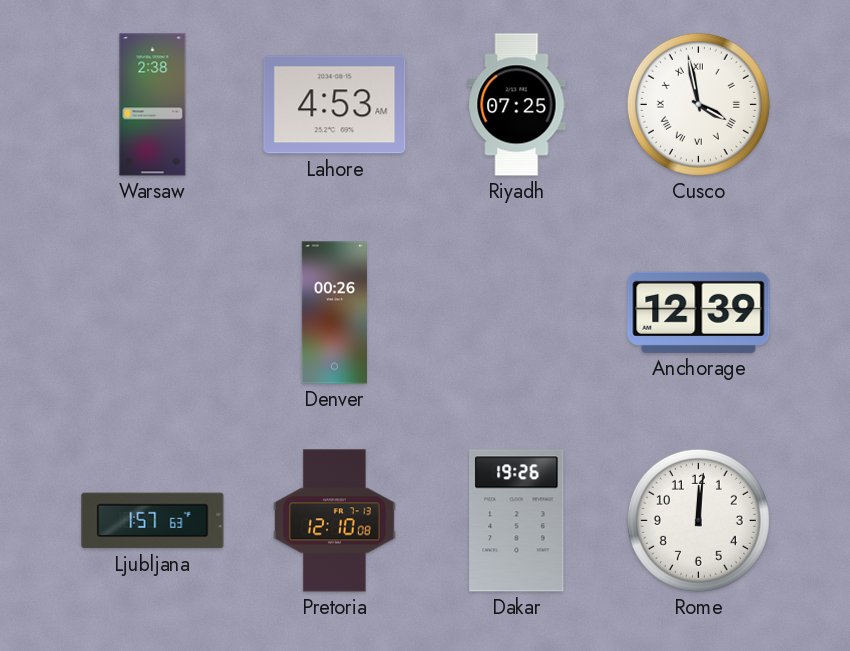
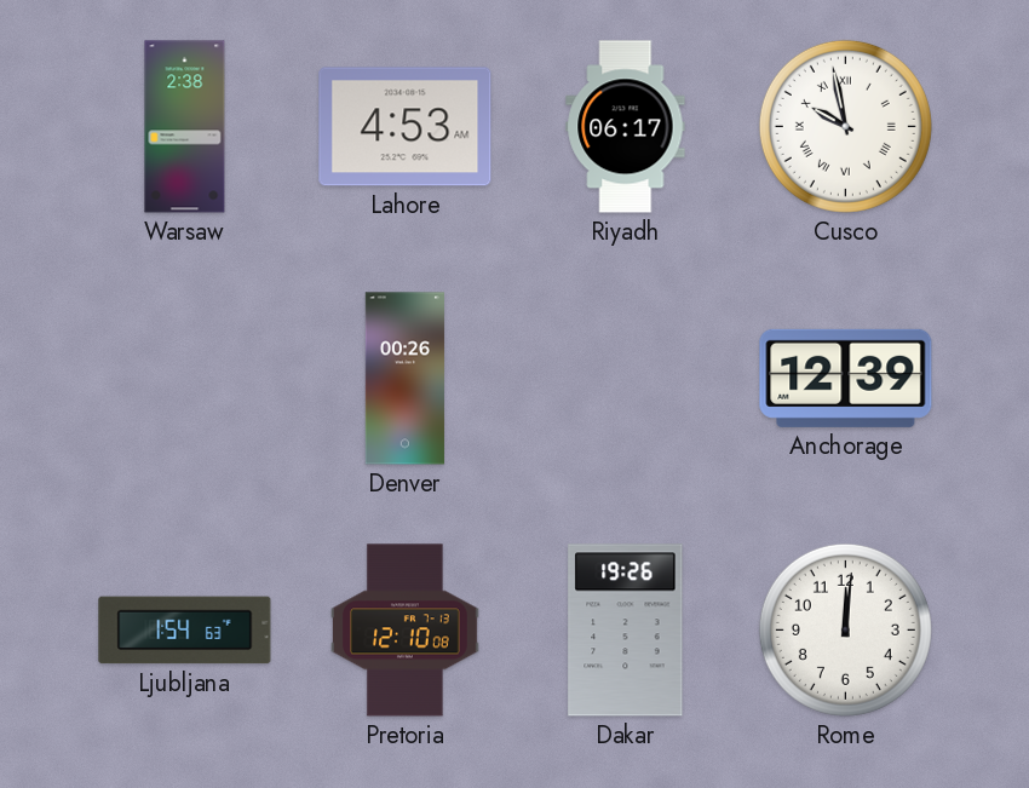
Riyadh: 07:25 -> 06:17
Cusco: 3:58 -> 9:58
Ljubljana: 1:57 -> 1:54
